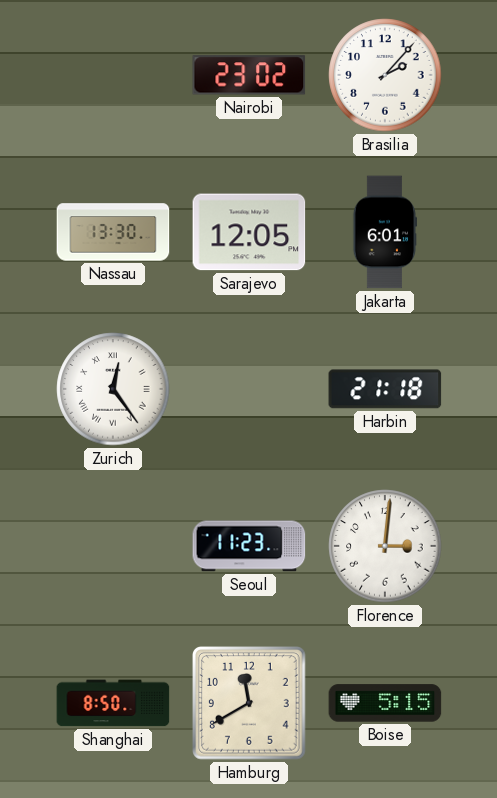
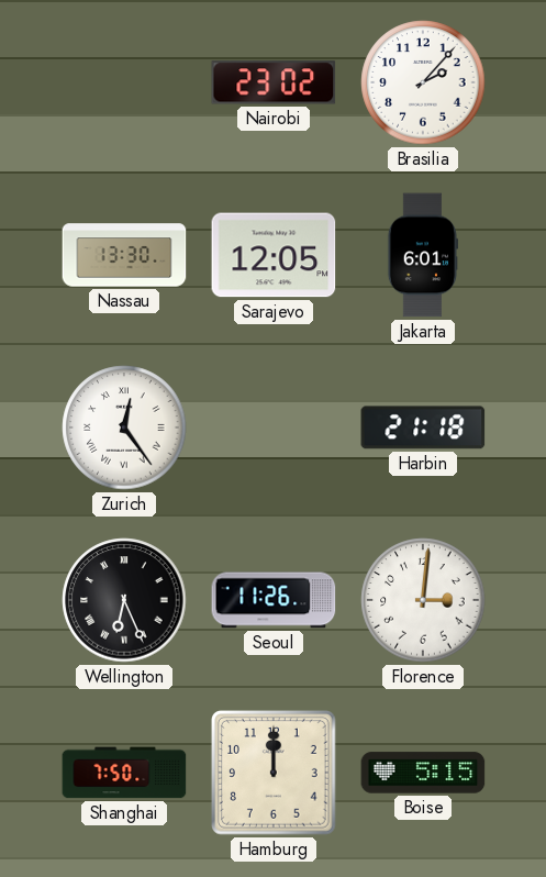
Wellington: none -> 6:26
Seoul: 11:23 -> 11:26
Shanghai: 8:50 -> 7:50
Hamburg: 11:40 -> 12:00
